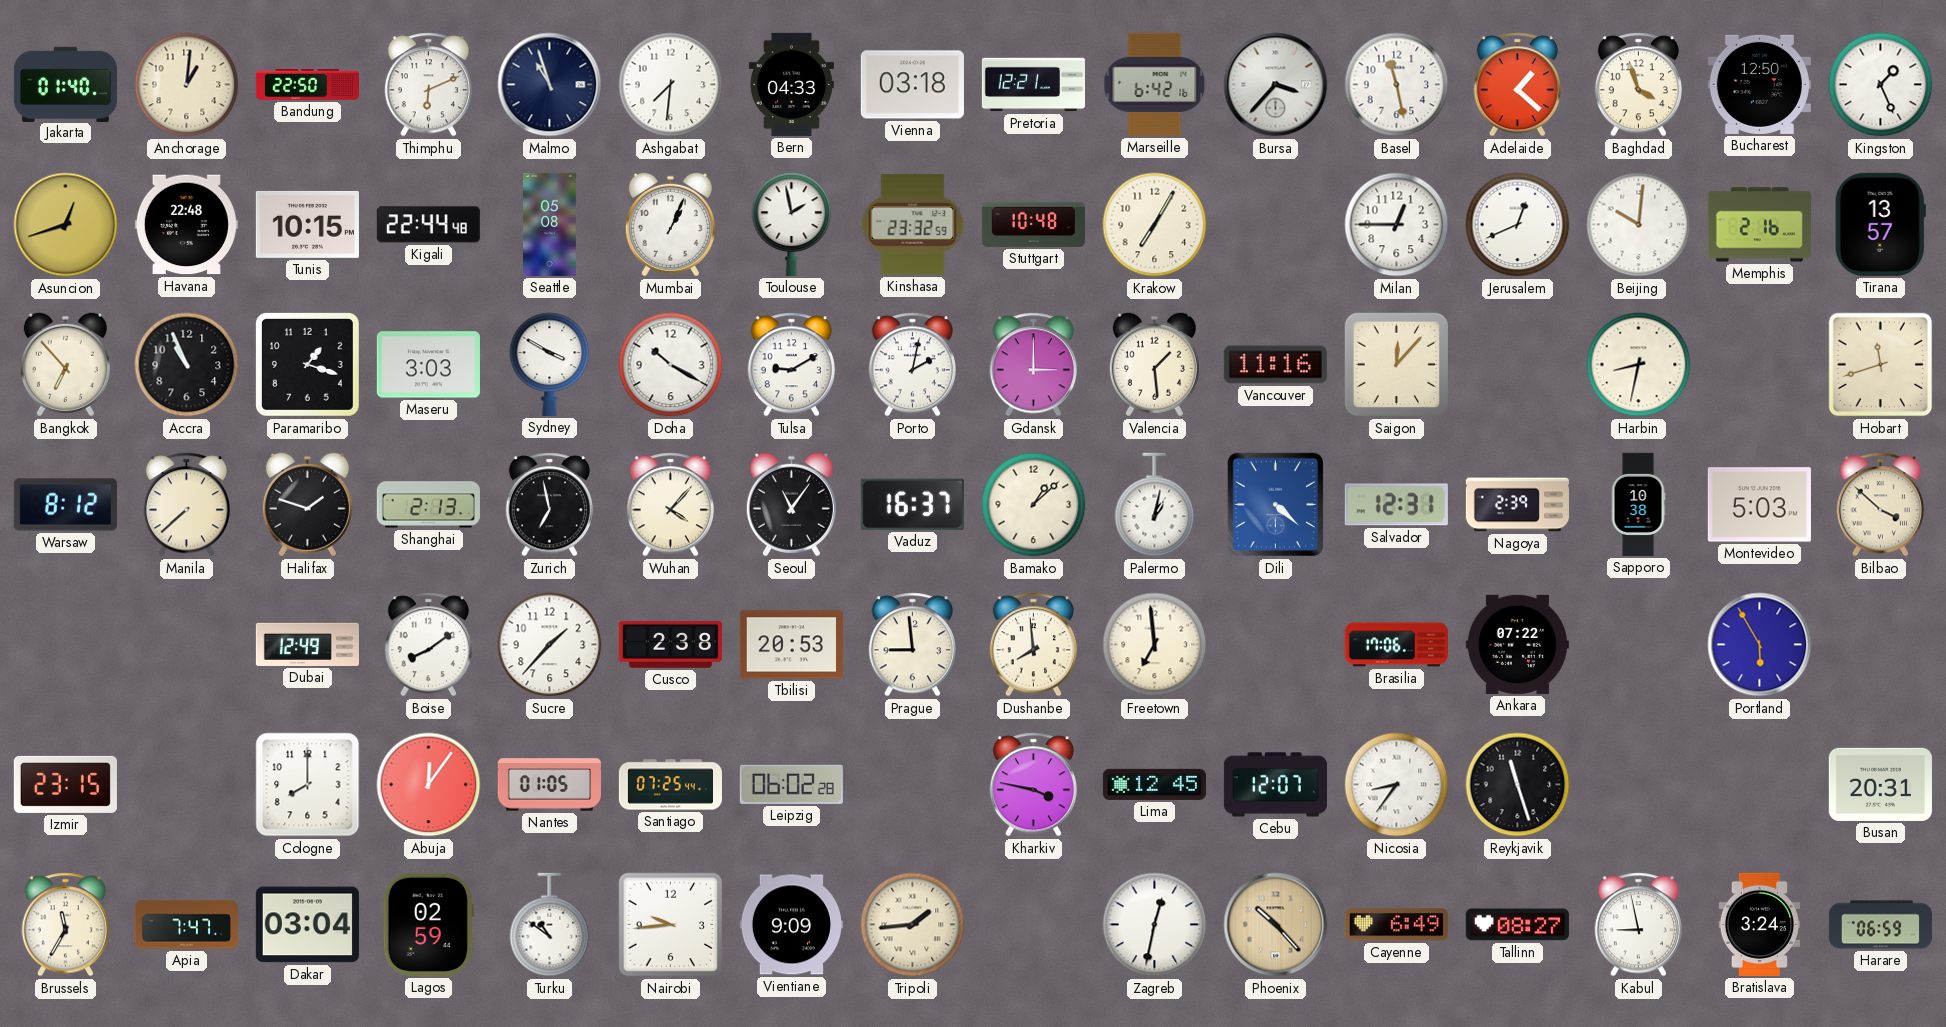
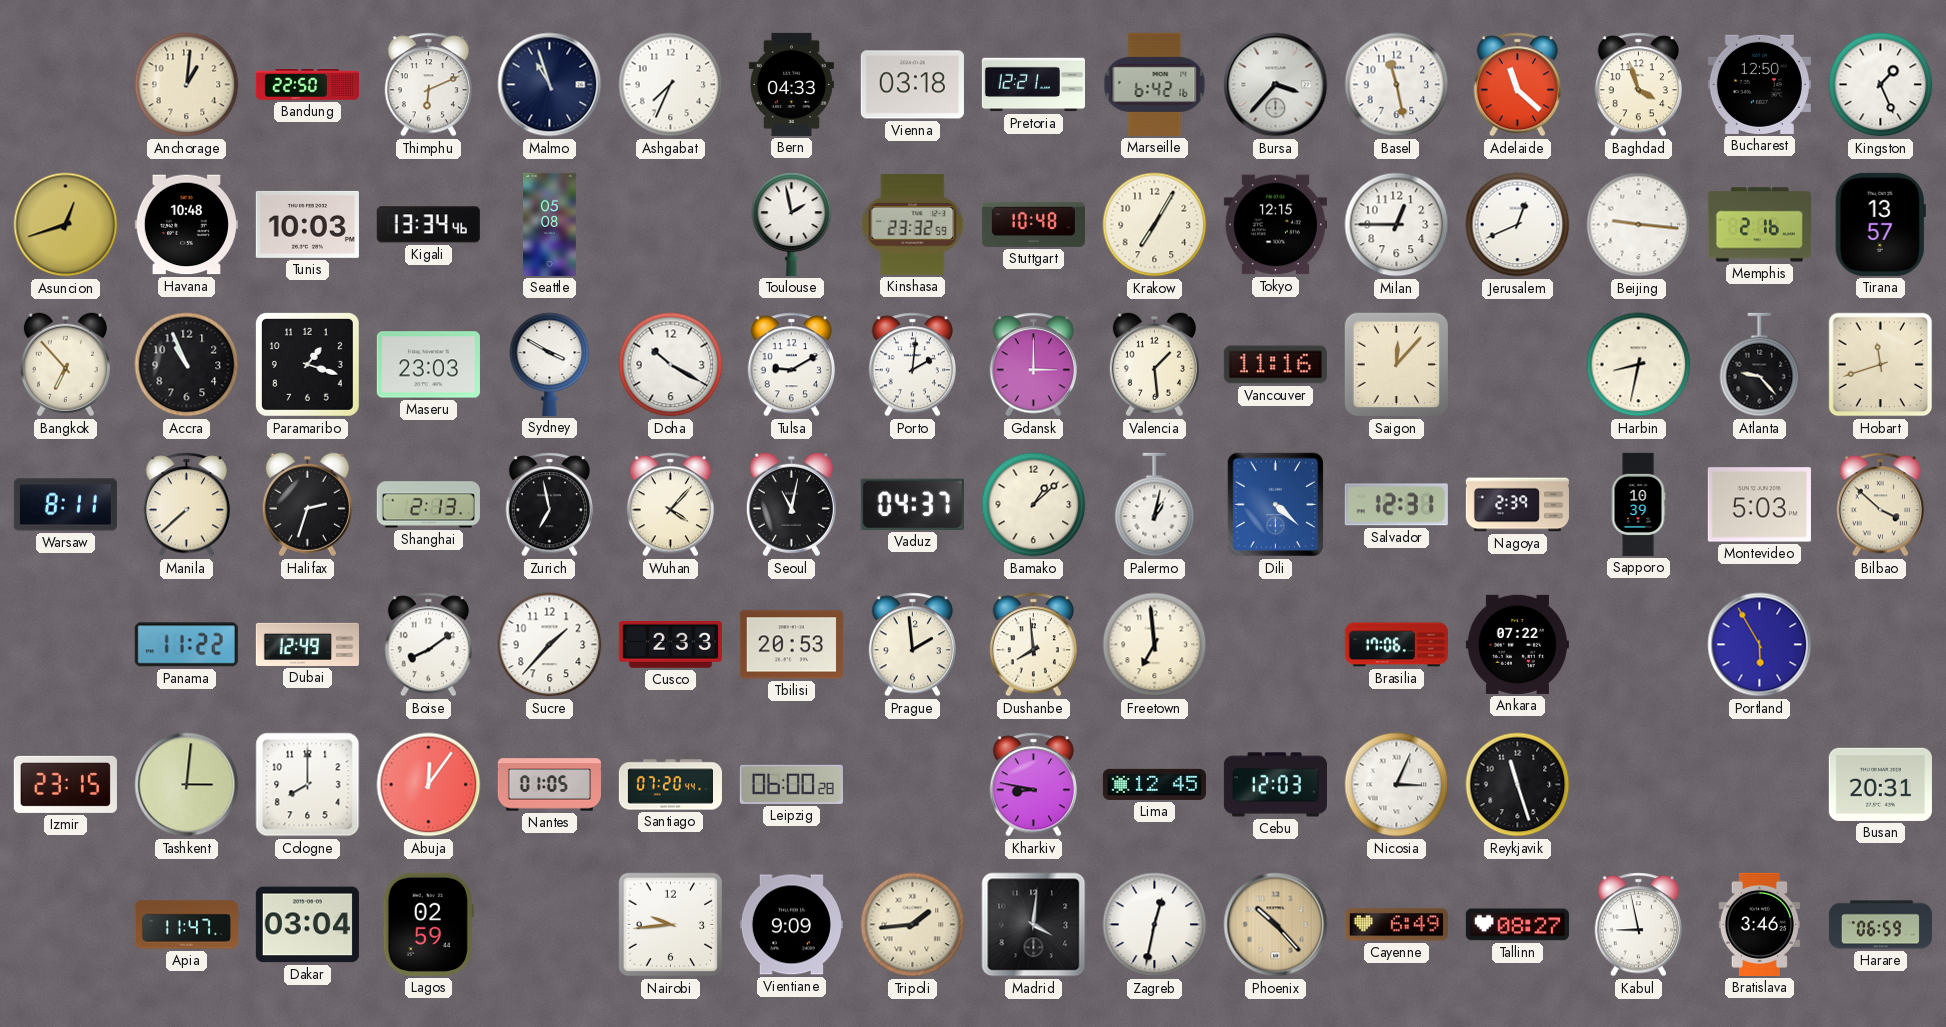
Jakarta: 01:40 -> none
Ashgabat: 7:31 -> 7:34
Adelaide: 1:22 -> 11:22
Havana: 22:48 -> 10:48
Tunis: 10:15 -> 10:03
Kigali: 22:44 -> 13:34
Mumbai: 1:04 -> none
Tokyo: none -> 12:15
Beijing: 10:01 -> 9:16
Maseru: 3:03 -> 23:03
Porto: 2:02 -> 2:01
Atlanta: none -> 9:23
Warsaw: 8:12 -> 8:11
Halifax: 1:48 -> 2:33
Seoul: 11:06 -> 11:02
Vaduz: 16:37 -> 04:37
Sapporo: 10:38 -> 10:39
Panama: none -> 11:22
Cusco: 2:38 -> 2:33
Prague: 8:59 -> 1:59
Tashkent: none -> 3:01
Santiago: 07:25 -> 07:20
Leipzig: 06:02 -> 06:00
Kharkiv: 3:47 -> 8:47
Cebu: 12:07 -> 12:03
Nicosia: 8:36 -> 3:04
Brussels: 11:35 -> none
Apia: 7:47 -> 11:47
Turku: 10:51 -> none
Madrid: none -> 4:01
Bratislava: 3:24 -> 3:46
